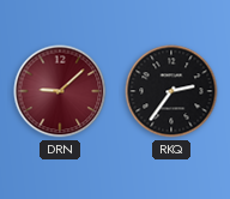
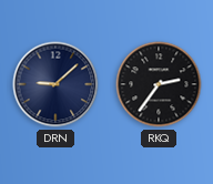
DRN dial: burgundy -> navy
